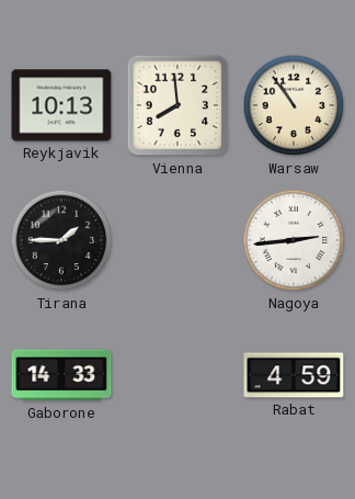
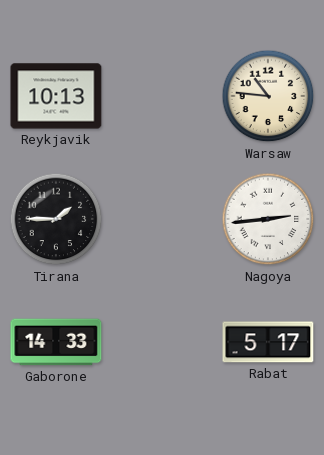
Vienna: 7:59 -> none
Warsaw: 10:54 -> 10:46
Rabat: 4:59 -> 5:17
